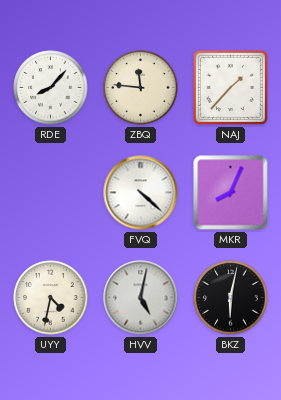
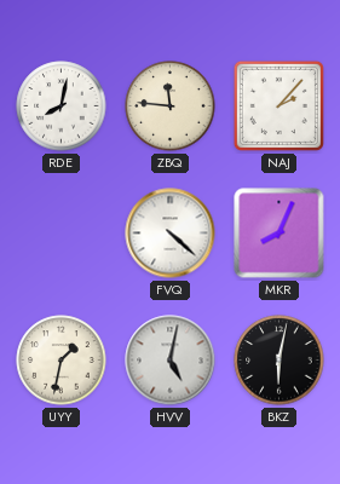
RDE: 8:07 -> 8:02
NAJ: 1:37 -> 2:07
UYY: 4:32 -> 1:32
